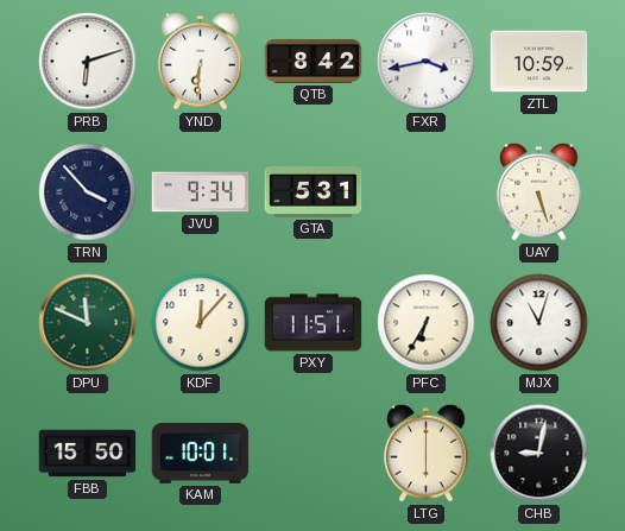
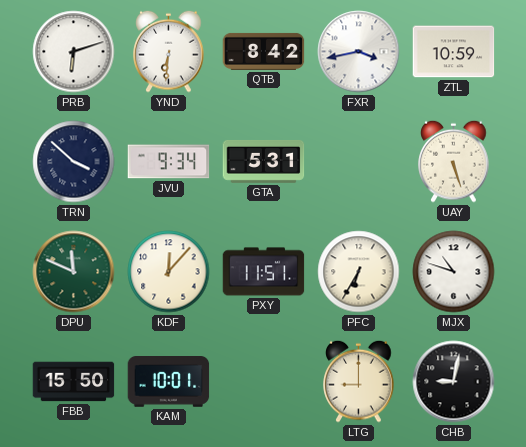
TRN: 3:53 -> 3:52
MJX: 11:03 -> 10:48
LTG: 6:00 -> 9:00
